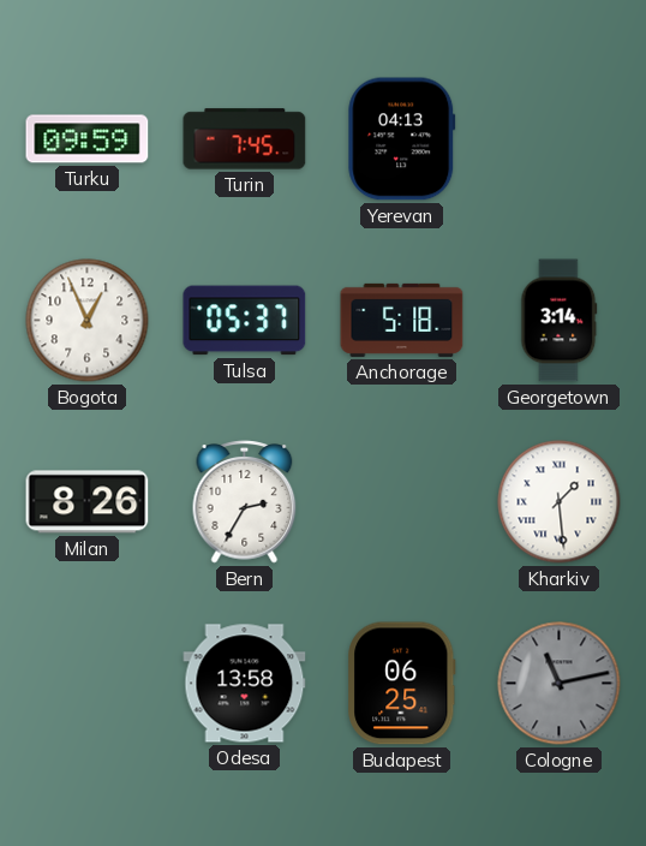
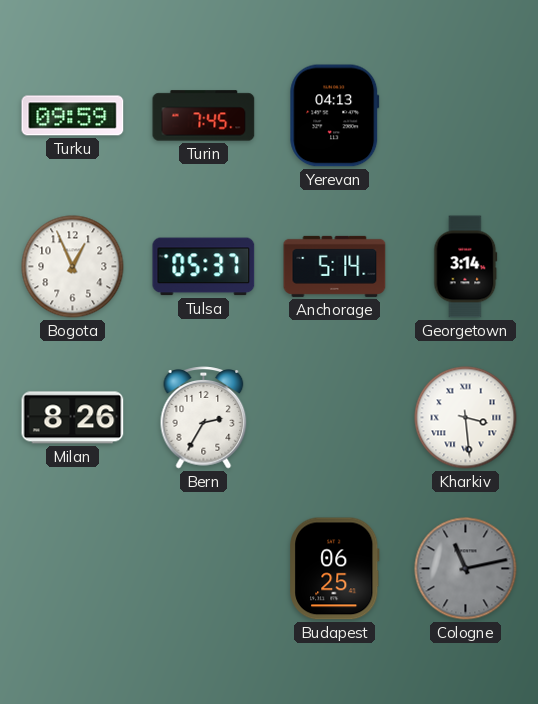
Anchorage: 5:18 -> 5:14
Kharkiv: 1:29 -> 3:29
Odesa: 13:58 -> none
